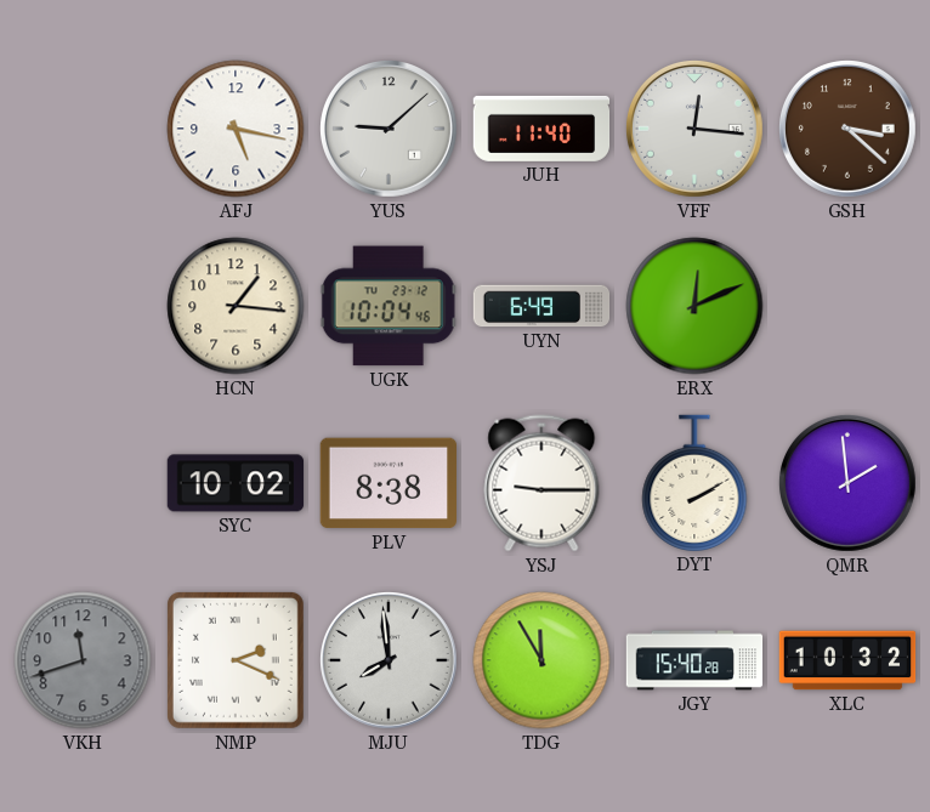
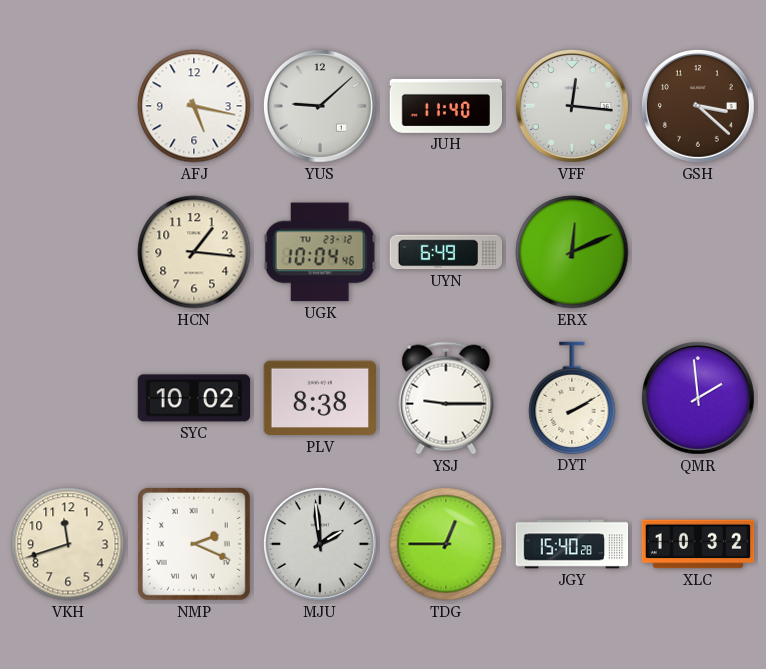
VKH dial: grey -> cream
MJU: 7:59 -> 1:59
TDG: 11:55 -> 12:45
